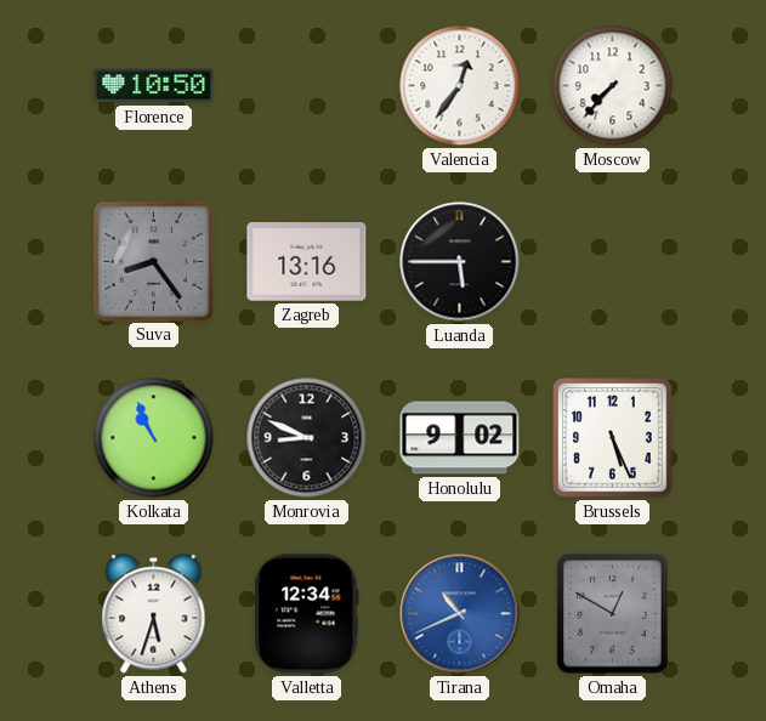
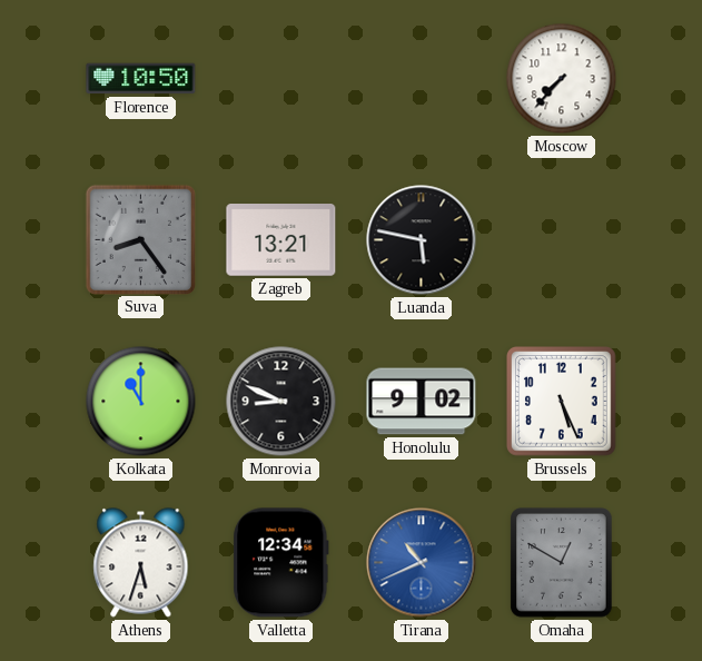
Valencia: 12:36 -> none
Zagreb: 13:16 -> 13:21
Luanda: 5:45 -> 5:47
Kolkata: 10:56 -> 11:00
